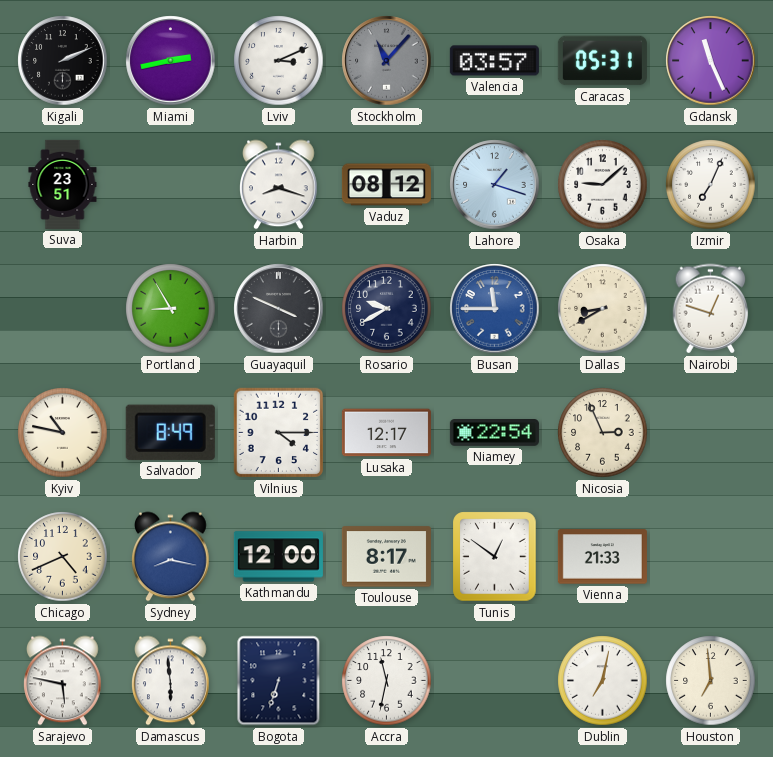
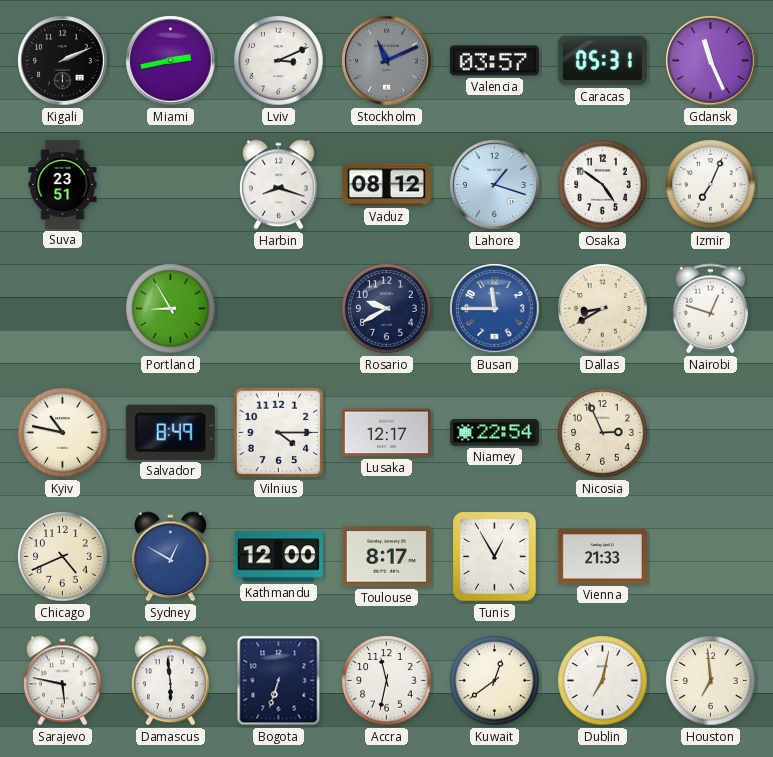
Stockholm: 11:07 -> 11:11
Osaka: 9:08 -> 4:51
Guayaquil: 3:49 -> none
Sydney: 8:17 -> 12:50
Tunis: 12:51 -> 12:55
Kuwait: none -> 12:39
